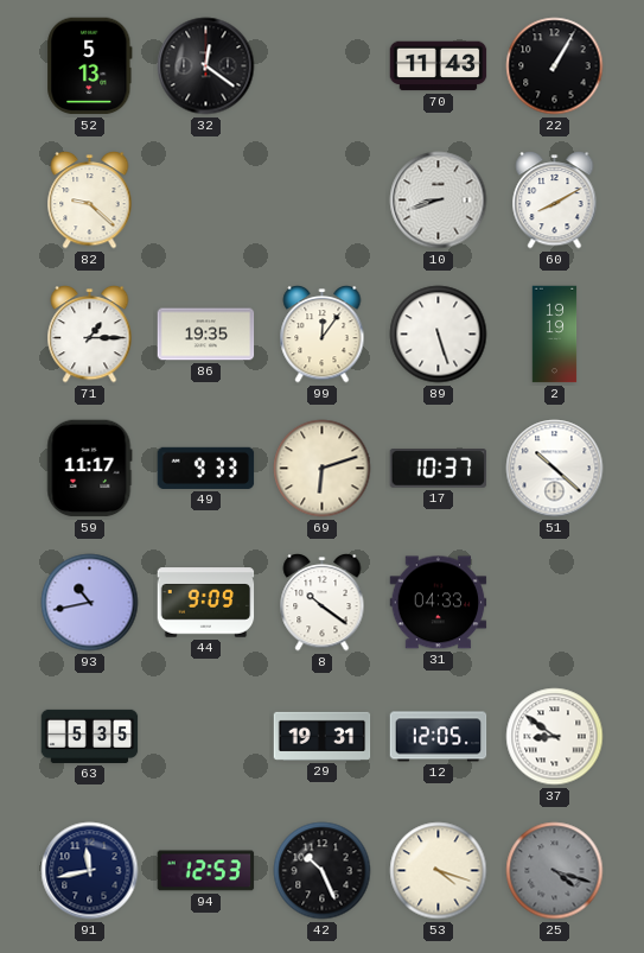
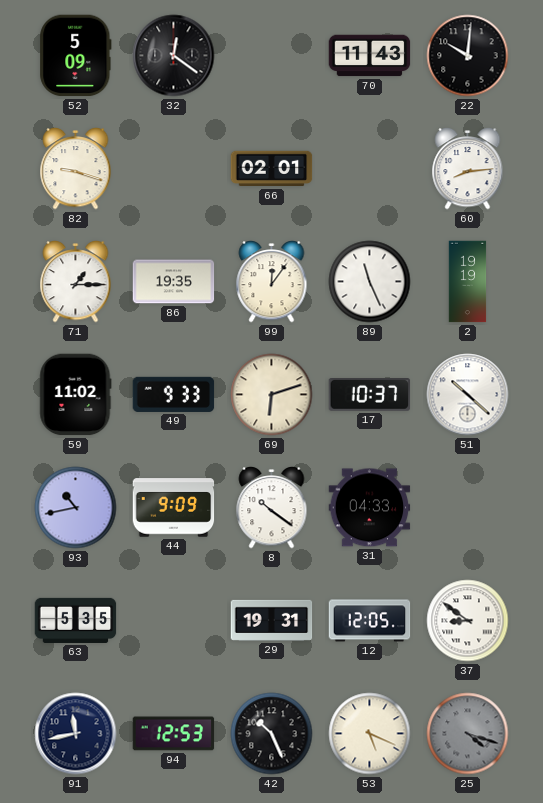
52: 5:13 -> 5:09
22: 1:05 -> 10:01
82: 9:22 -> 9:18
66: none -> 02:01
10: 8:42 -> none
60: 8:10 -> 8:14
89: 5:27 -> 11:26
59: 11:17 -> 11:02
53: 4:18 -> 5:19
